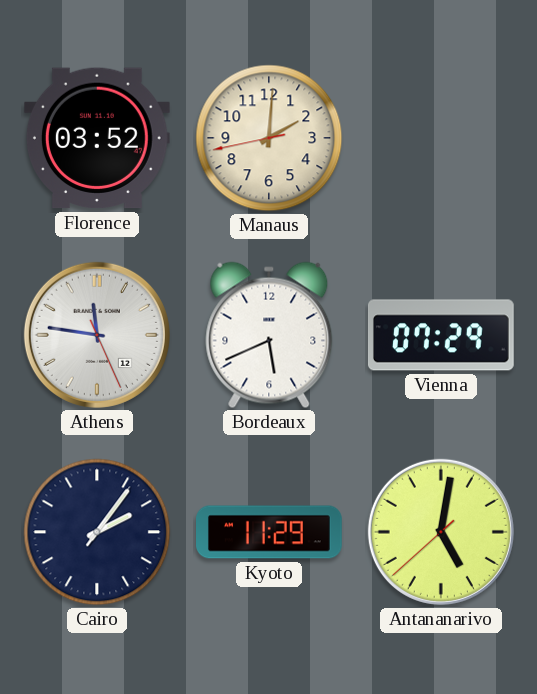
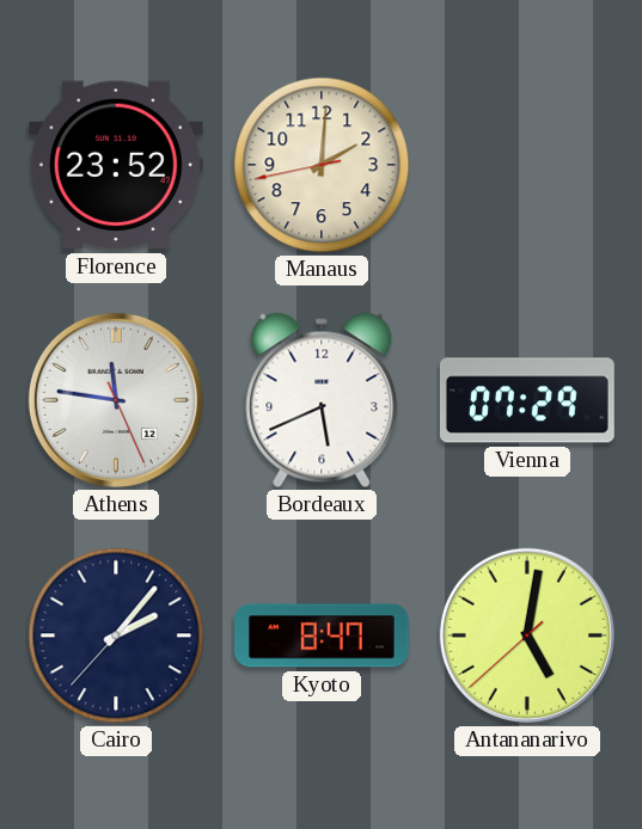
Florence: 03:52 -> 23:52
Cairo: 2:06:06 -> 2:06:37
Kyoto: 11:29 -> 8:47
